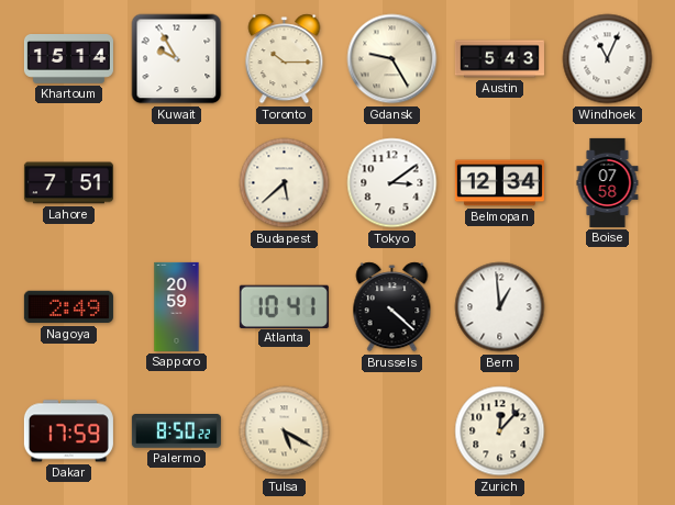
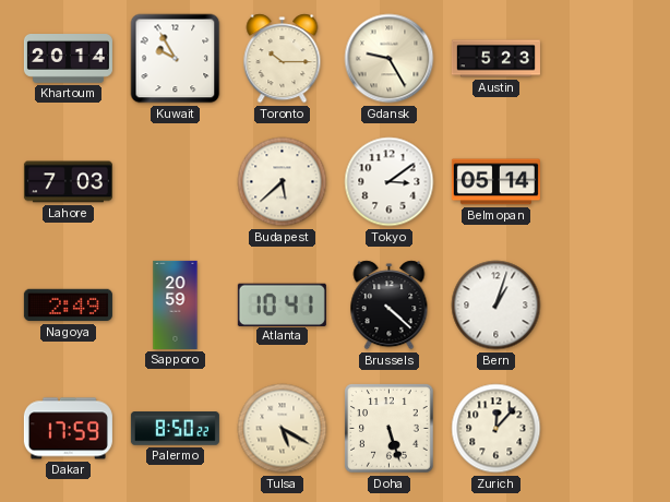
Khartoum: 15:14 -> 20:14
Austin: 5:43 -> 5:23
Windhoek: 11:04 -> none
Lahore: 7:51 -> 7:03
Belmopan: 12:34 -> 05:14
Boise: 07:58 -> none
Bern: 12:59 -> 1:03
Doha: none -> 5:27
